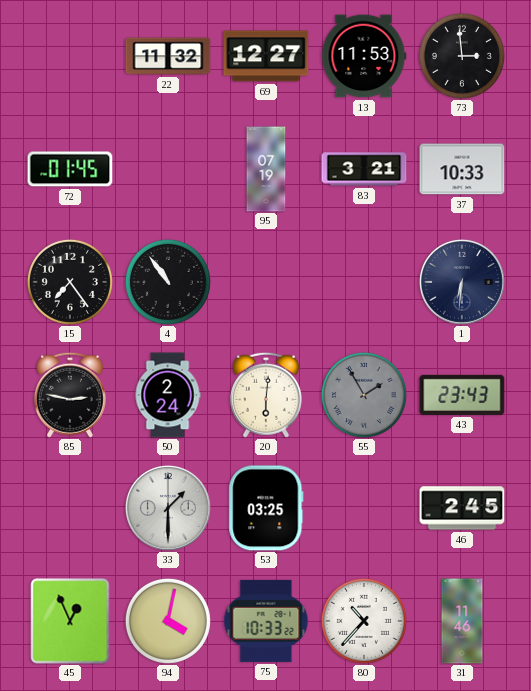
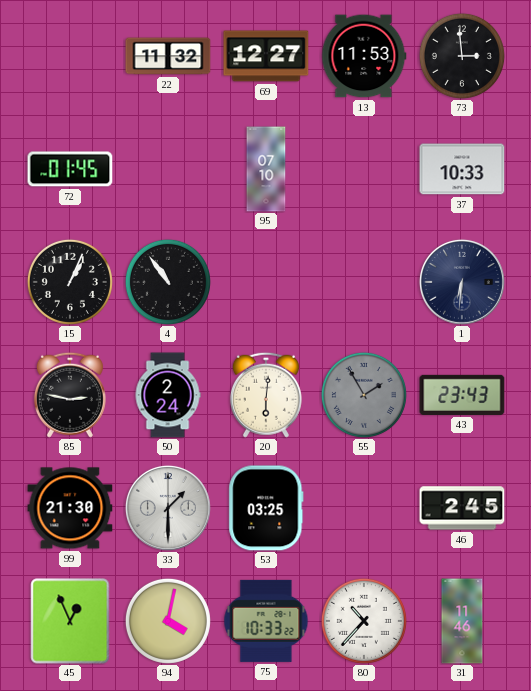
95: 07:19 -> 07:10
83: 3:21 -> none
15: 7:24 -> 1:04
99: none -> 21:30
